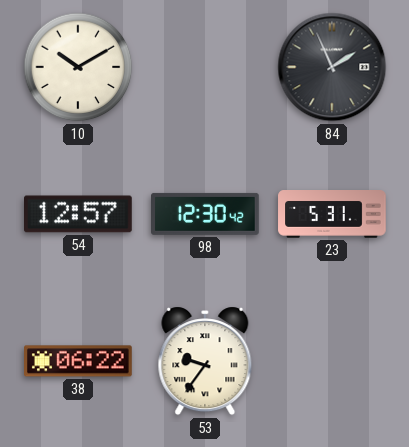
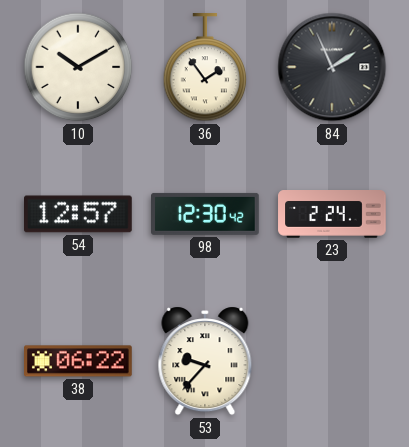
36: none -> 1:54
23: 5:31 -> 2:24
53: 9:36 -> 9:37
